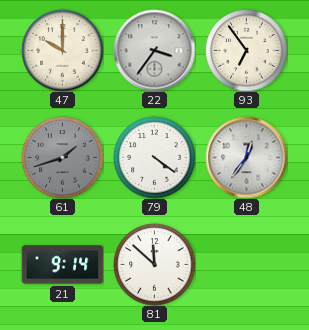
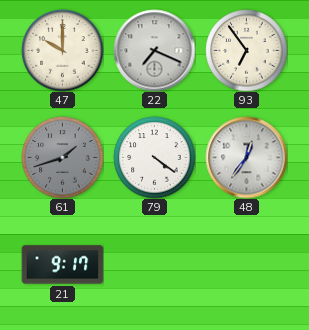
22: 3:36 -> 7:19
21: 9:14 -> 9:17
81: 11:52 -> none
